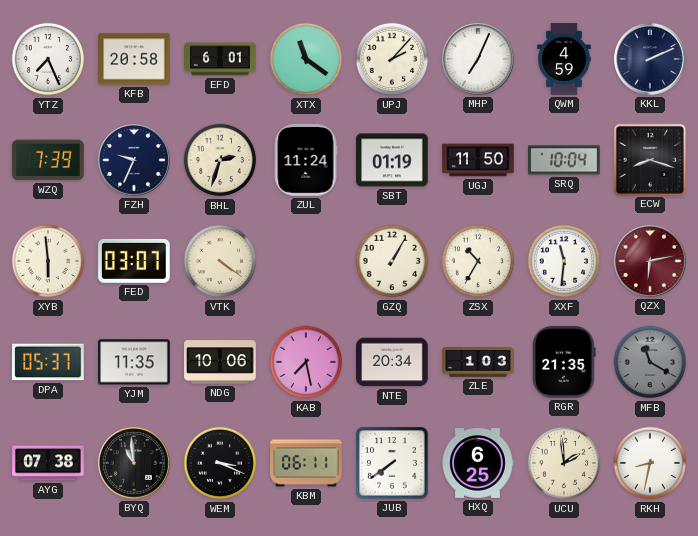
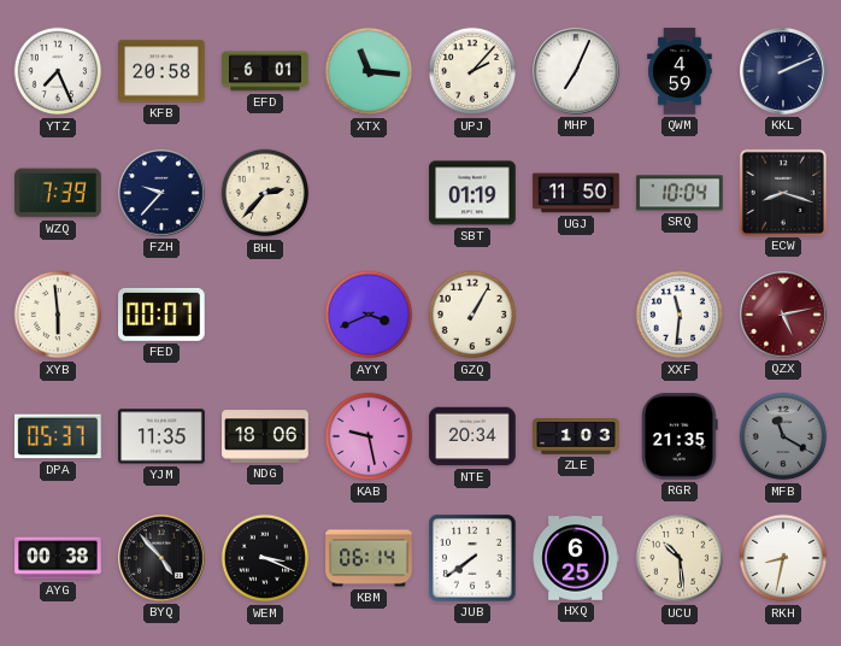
XTX: 11:21 -> 11:16
FZH: 9:34 -> 9:37
BHL: 2:33 -> 2:37
ZUL: 11:24 -> none
FED: 03:07 -> 00:07
VTK: 4:21 -> none
AYY: none -> 3:41
ZSX: 10:35 -> none
QZX: 6:13 -> 5:13
NDG: 10:06 -> 18:06
KAB: 7:28 -> 9:28
AYG: 07:38 -> 00:38
BYQ: 10:59 -> 4:53
KBM: 06:11 -> 06:14
UCU: 1:59 -> 10:29
